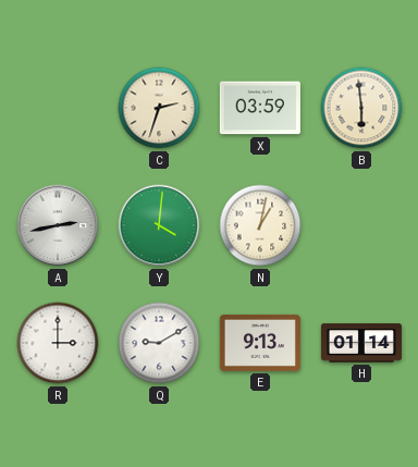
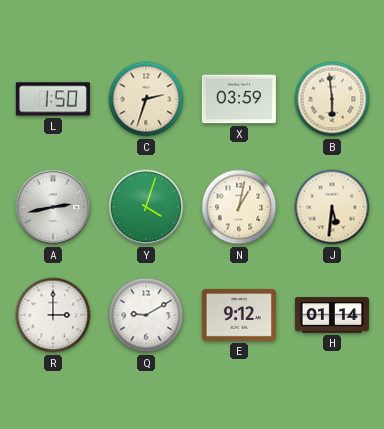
L: none -> 1:50
Y: 4:01 -> 4:03
J: none -> 5:31
E: 9:13 -> 9:12
